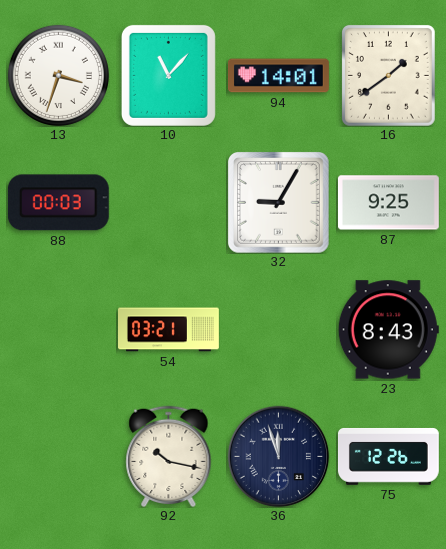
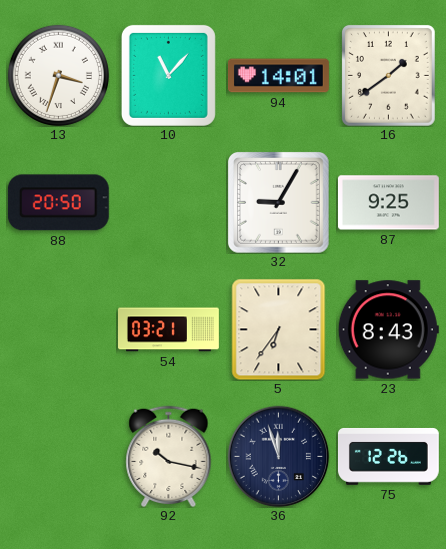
88: 00:03 -> 20:50
5: none -> 6:36
